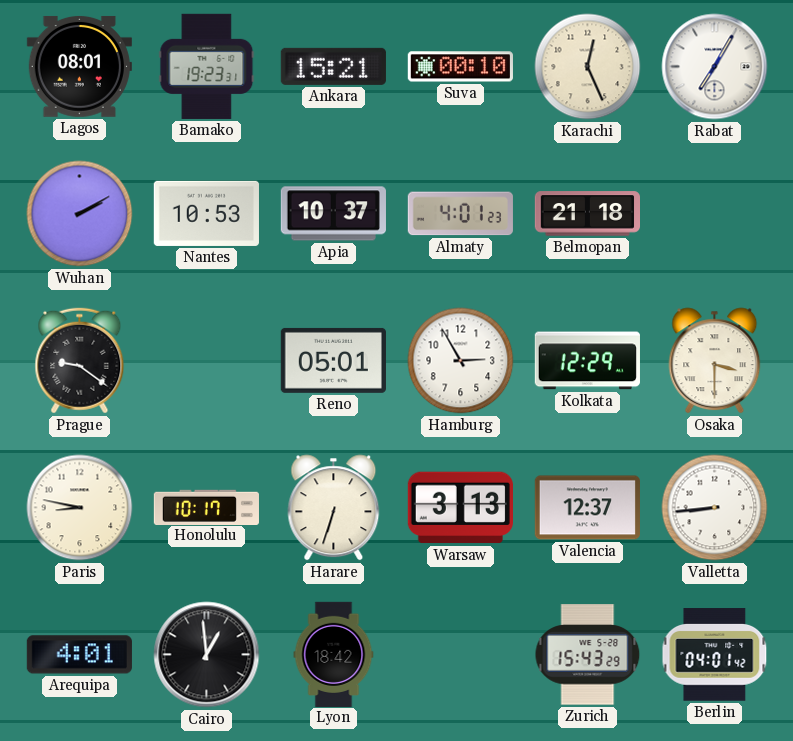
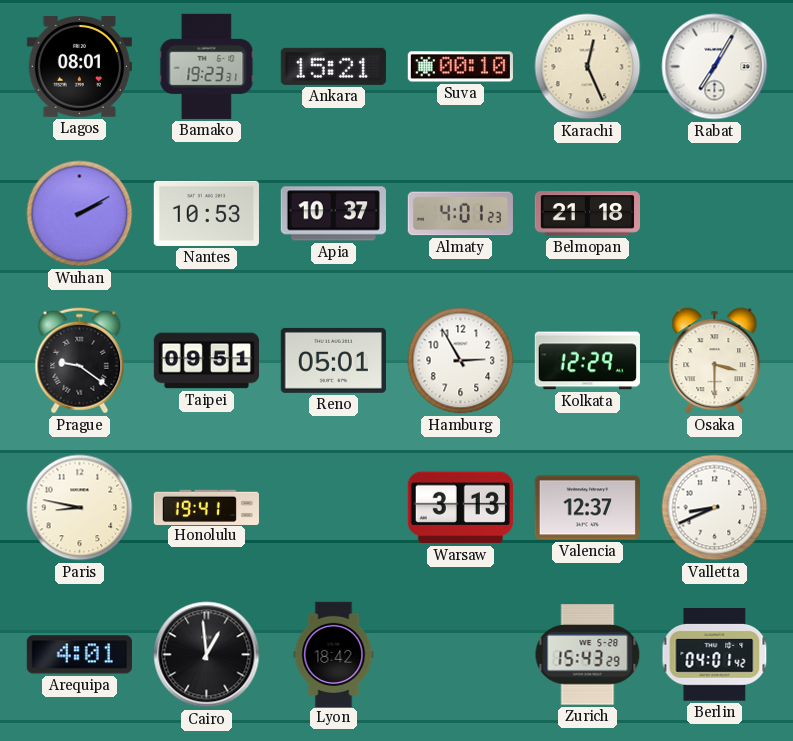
Taipei: none -> 09:51
Honolulu: 10:17 -> 19:41
Harare: 6:33 -> none
Valletta: 8:44 -> 8:41
